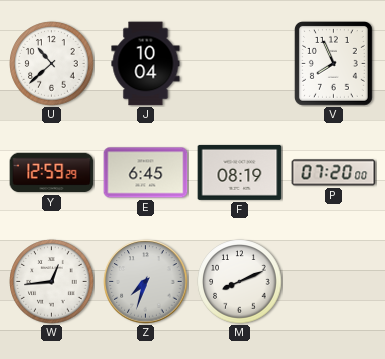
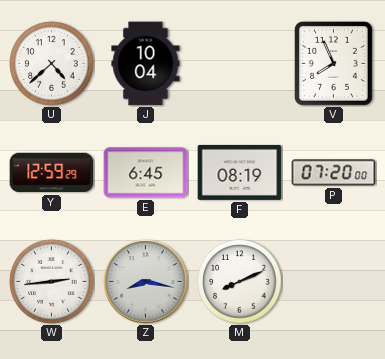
U: 10:38 -> 4:38
W: 12:44 -> 2:44
Z: 7:33 -> 8:17
